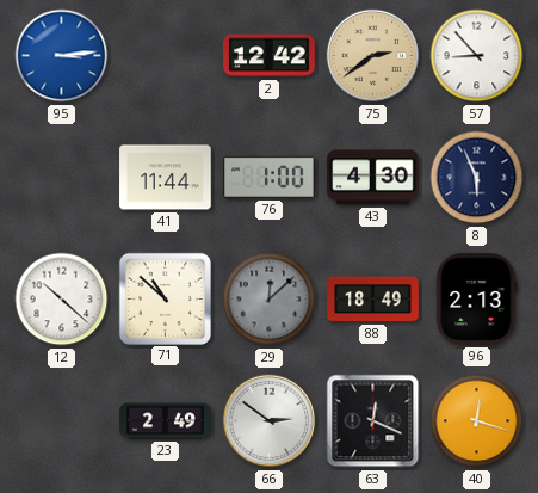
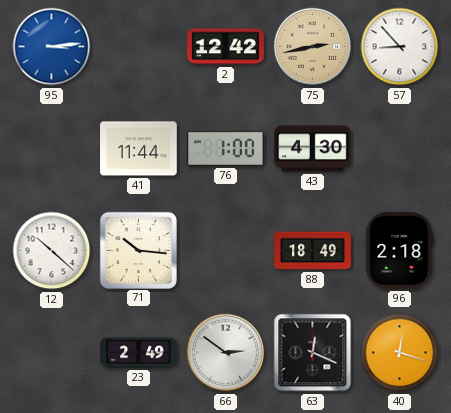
75: 2:39 -> 2:43
8: 5:56 -> none
71: 10:52 -> 10:16
29: 12:08 -> none
96: 2:13 -> 2:18
